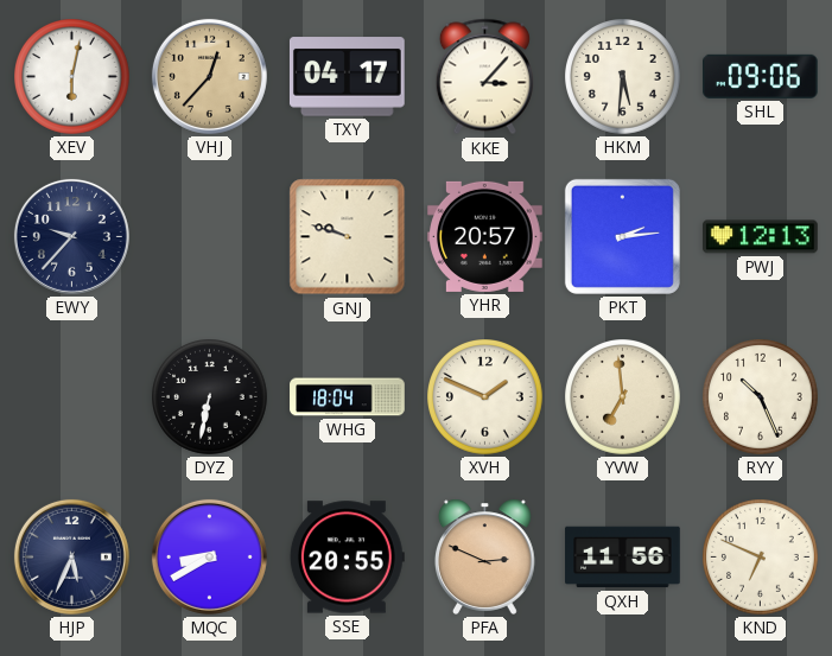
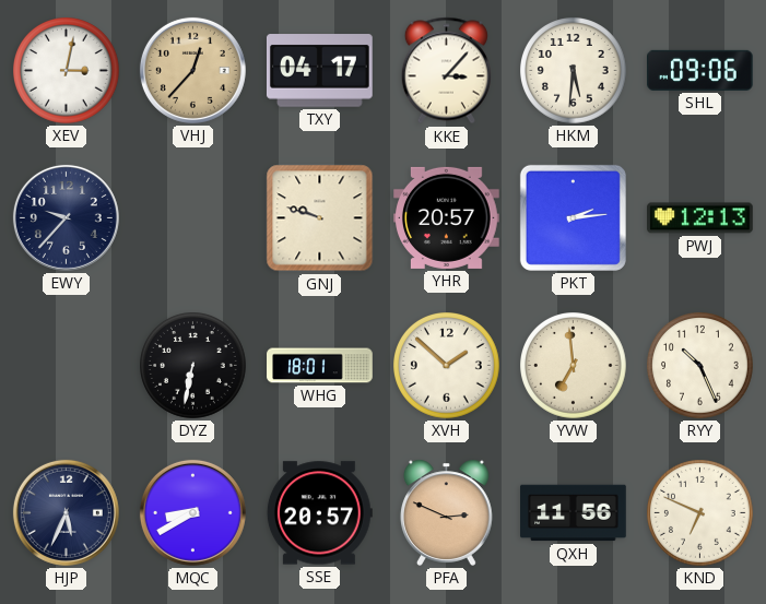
XEV: 6:02 -> 3:02
WHG: 18:04 -> 18:01
XVH: 1:49 -> 1:52
SSE: 20:55 -> 20:57
